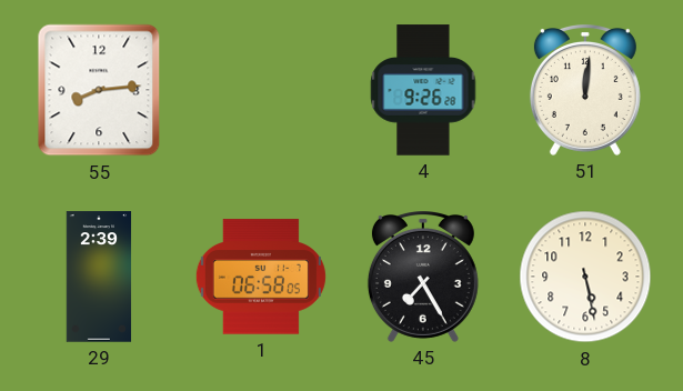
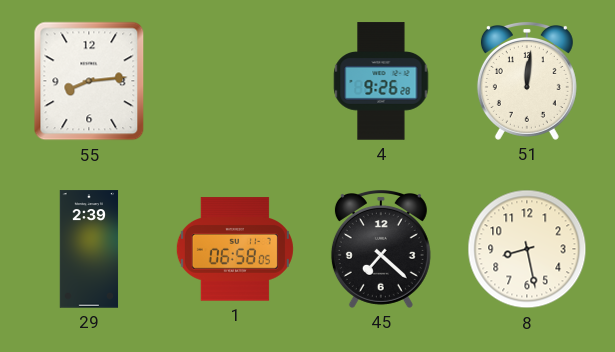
45: 7:25 -> 7:22
8: 5:28 -> 8:28
